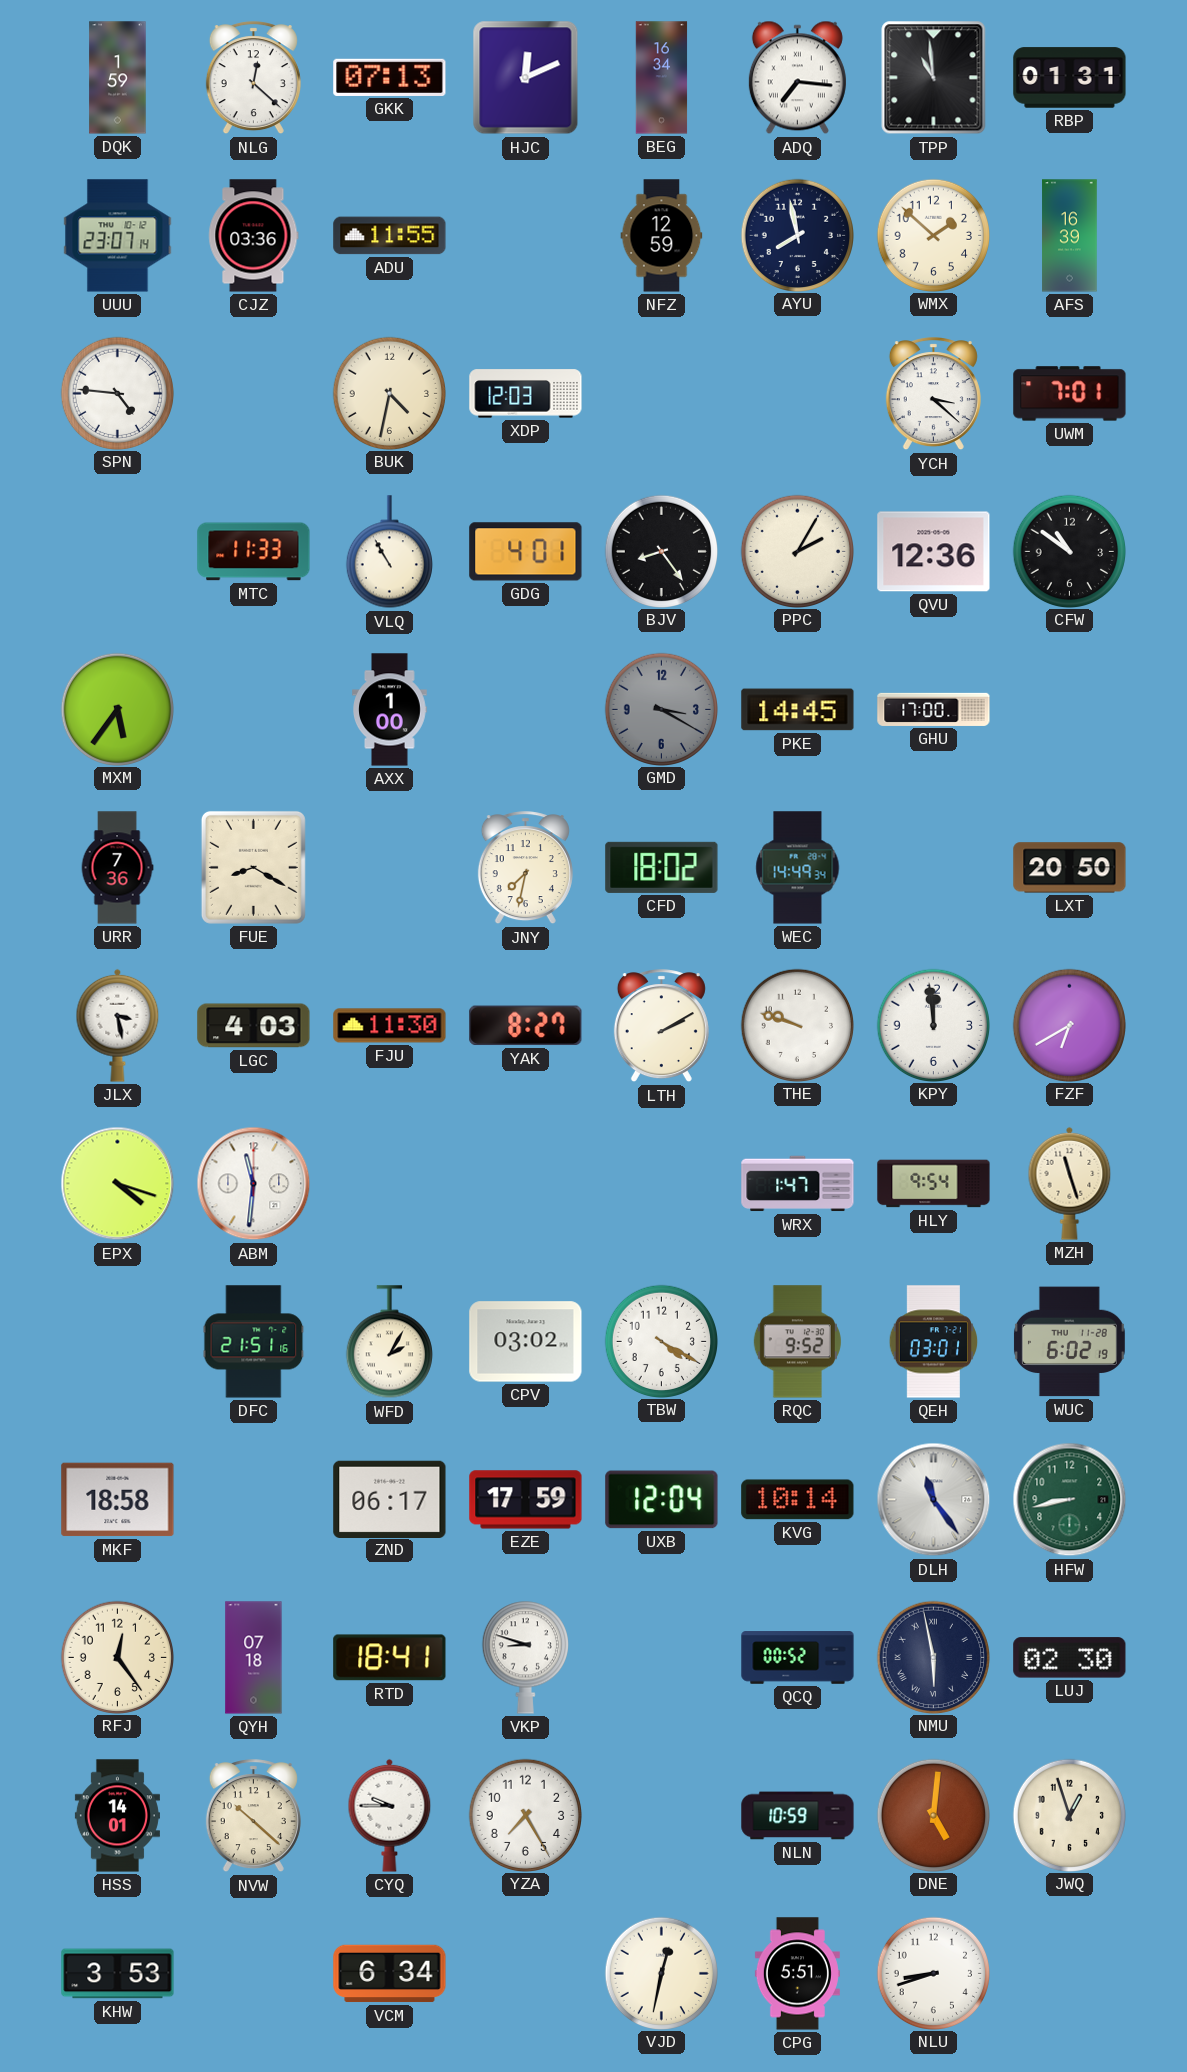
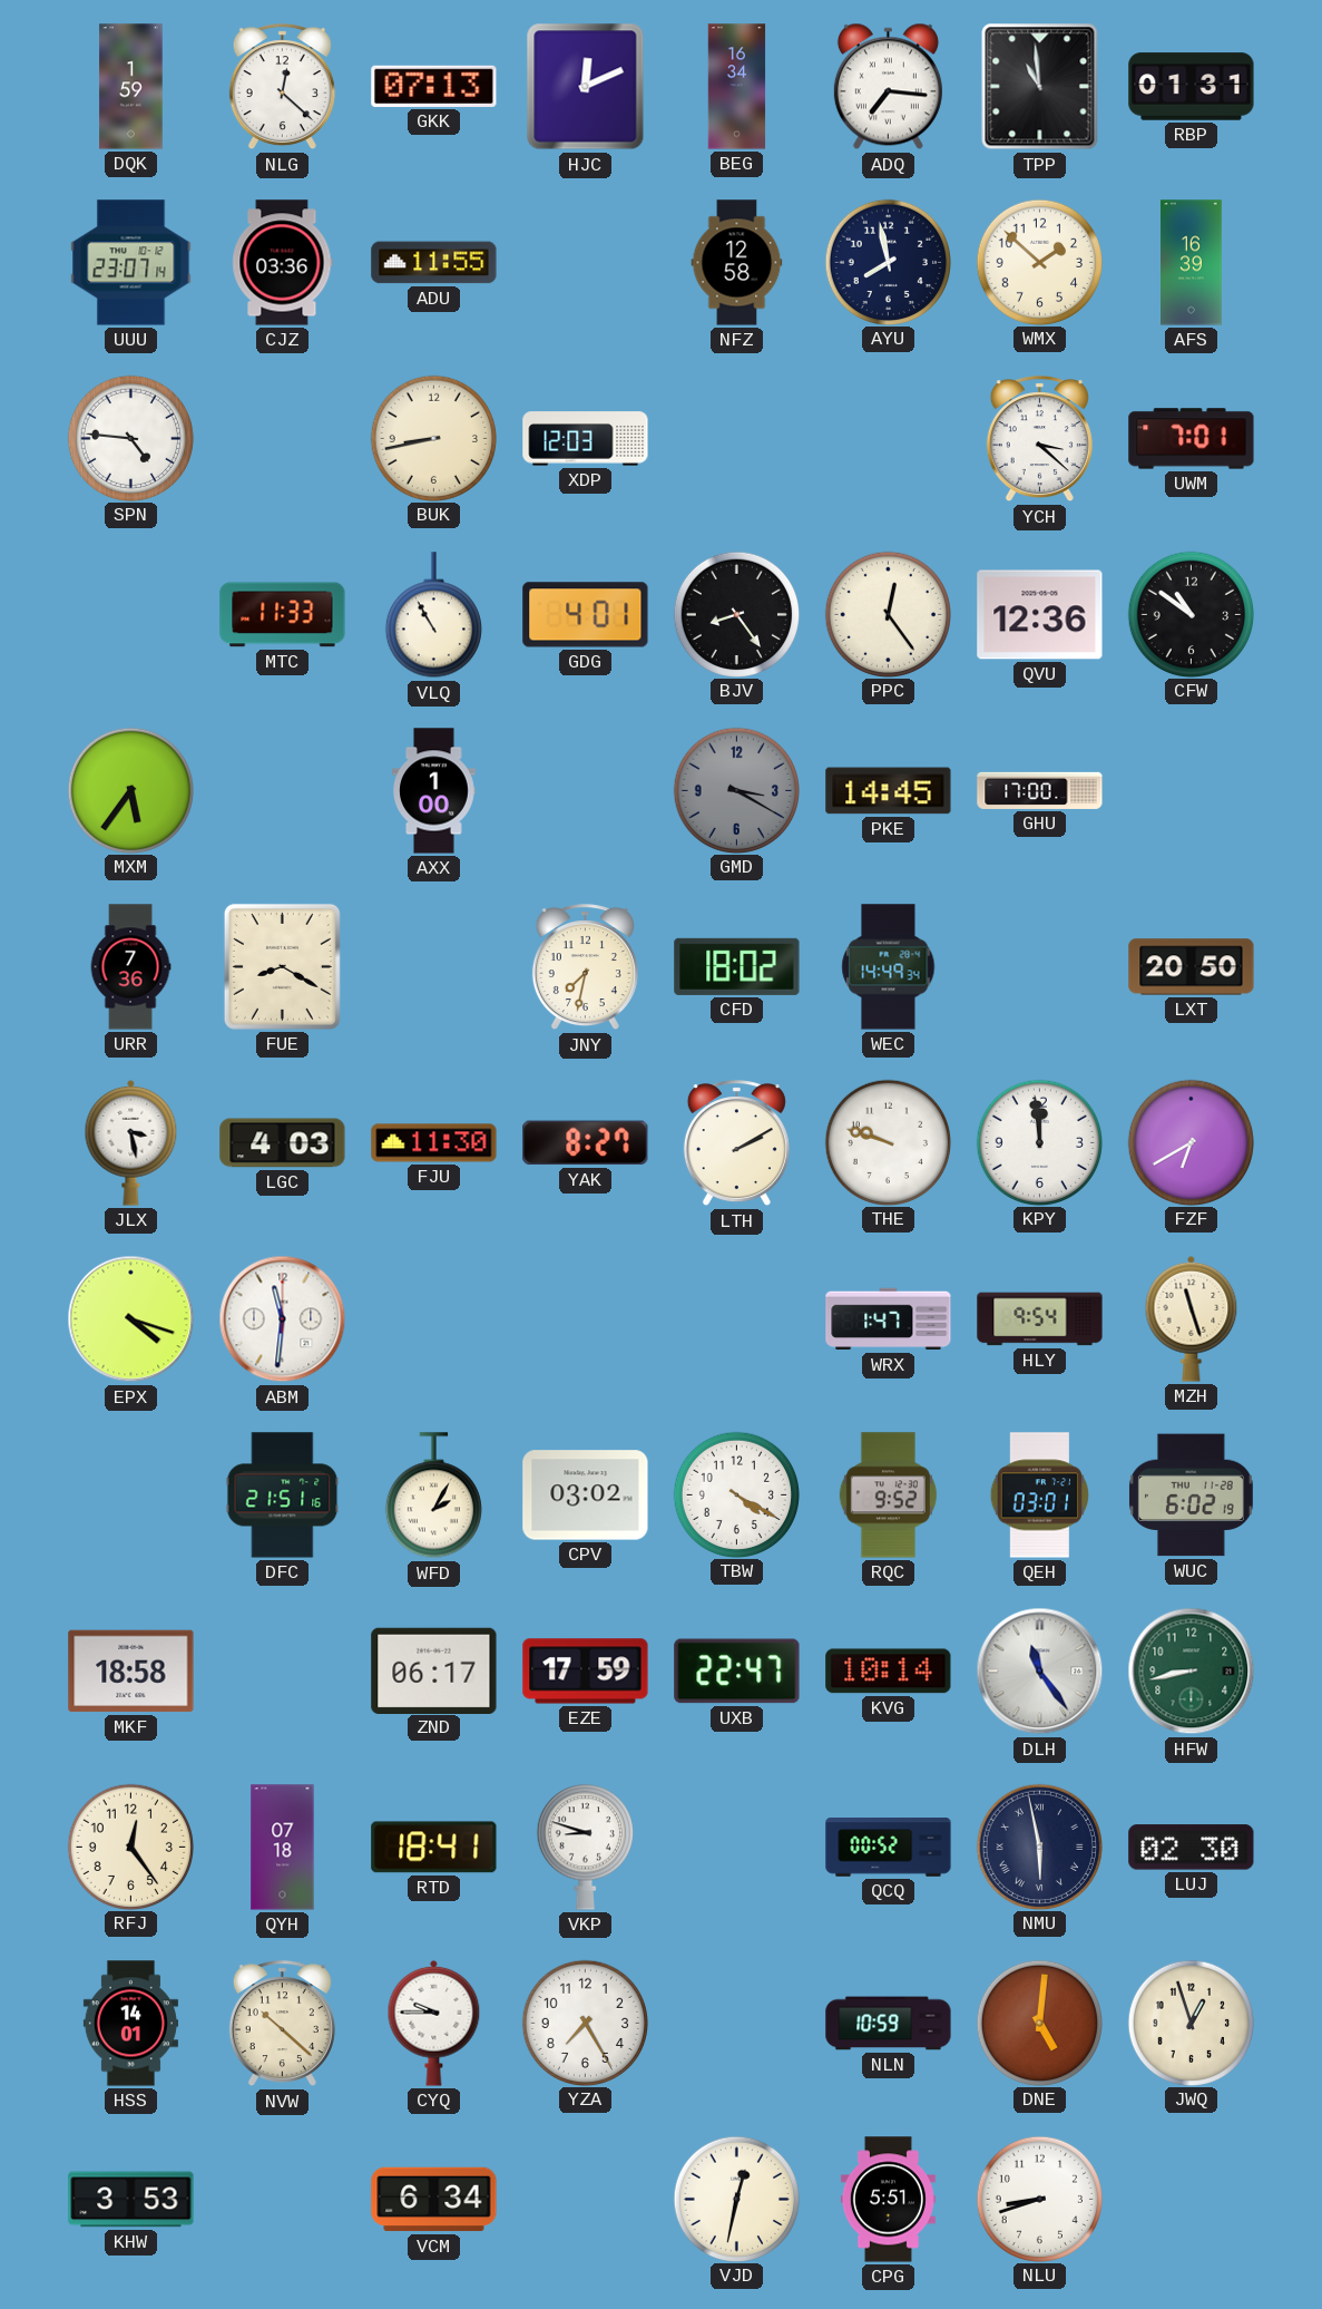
NFZ: 12:59 -> 12:58
BUK: 4:32 -> 8:43
PPC: 2:05 -> 12:24
UXB: 12:04 -> 22:47
